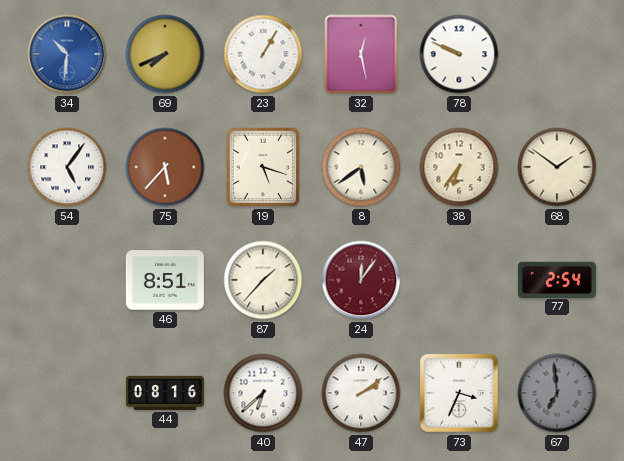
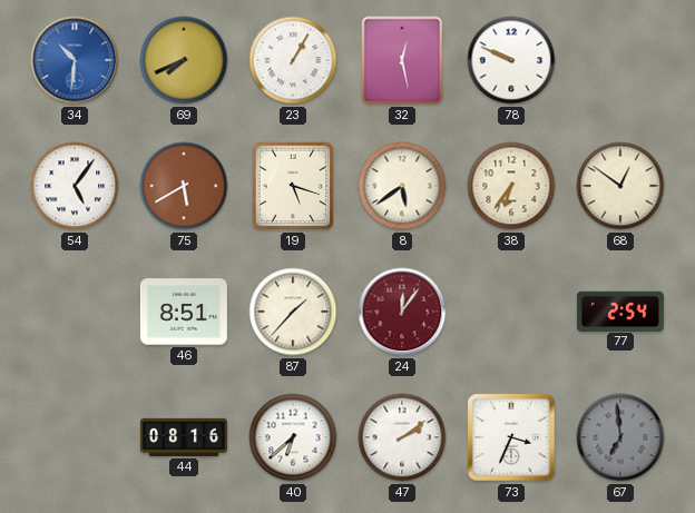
75: 5:37 -> 5:40
68: 1:51 -> 12:51
